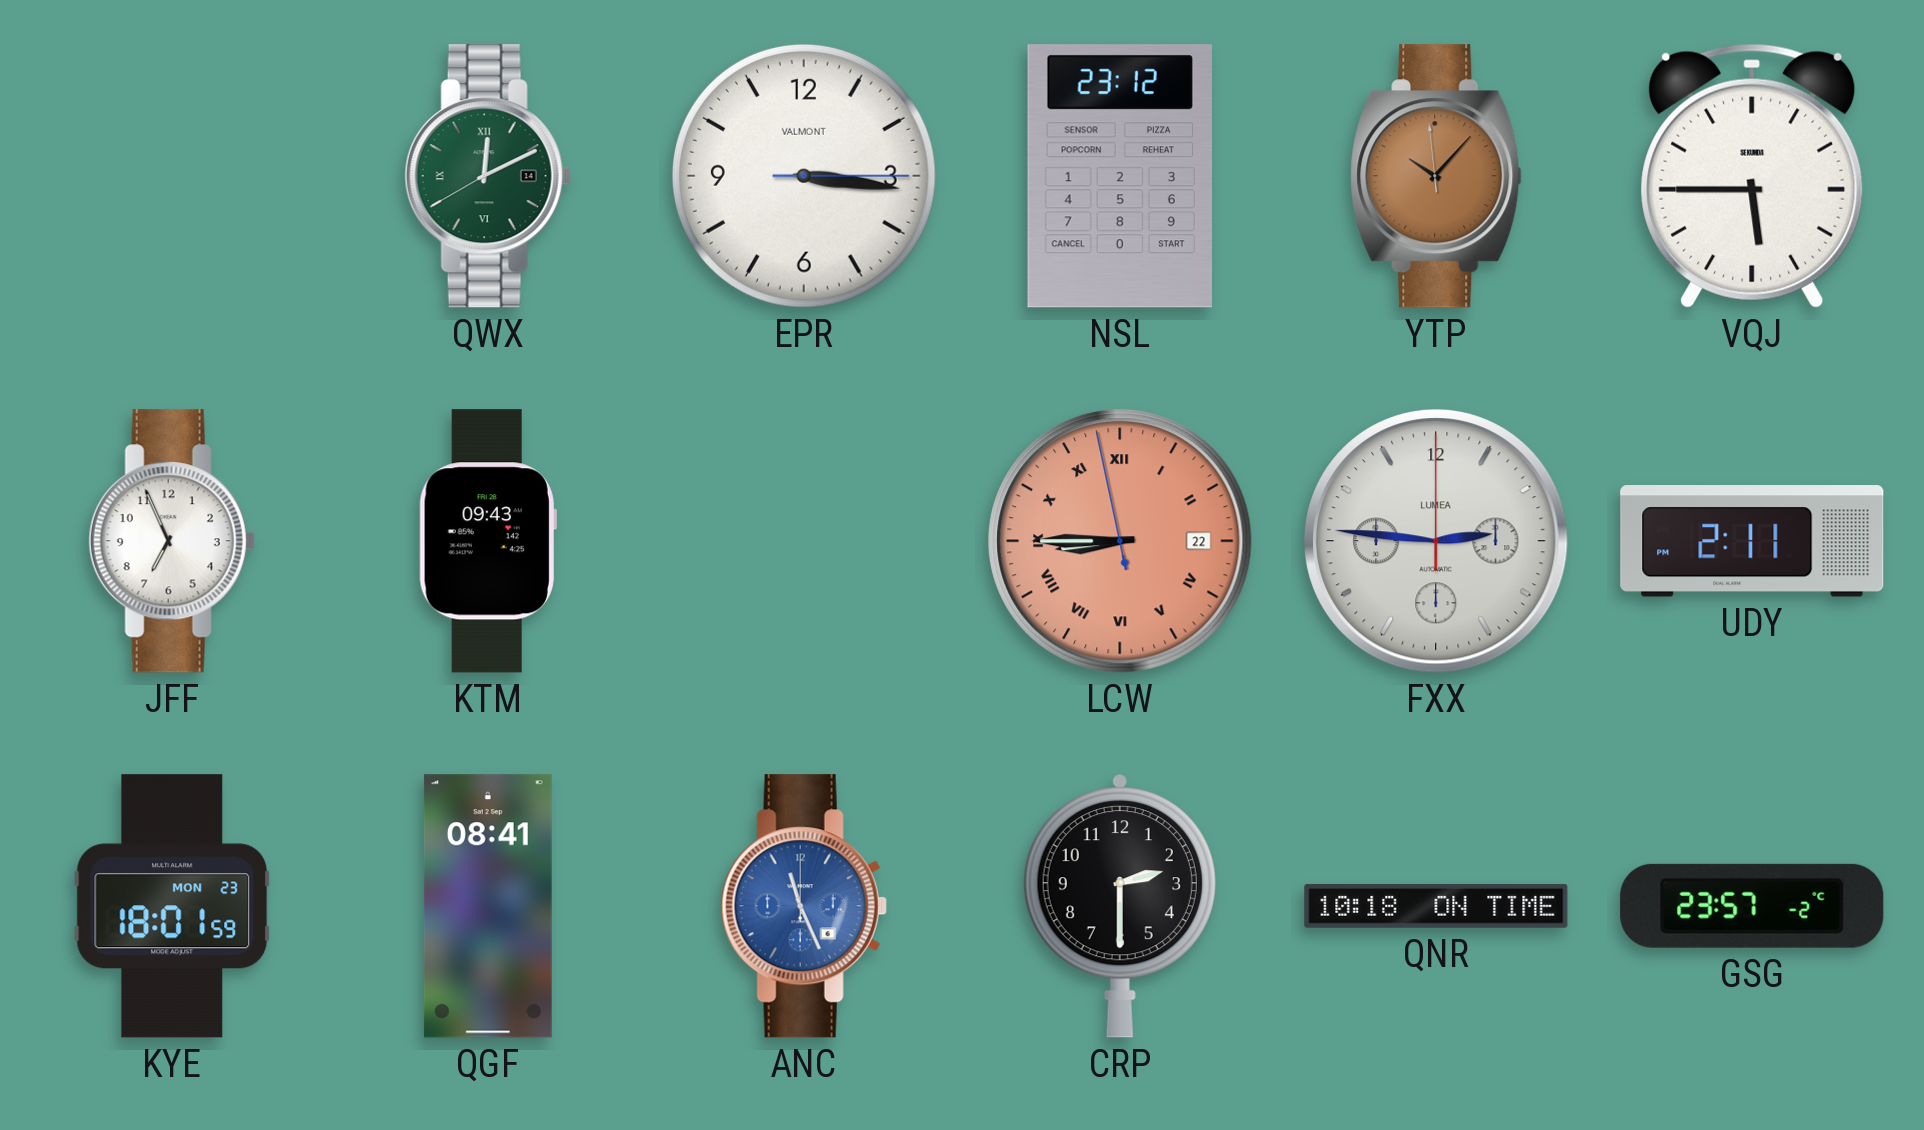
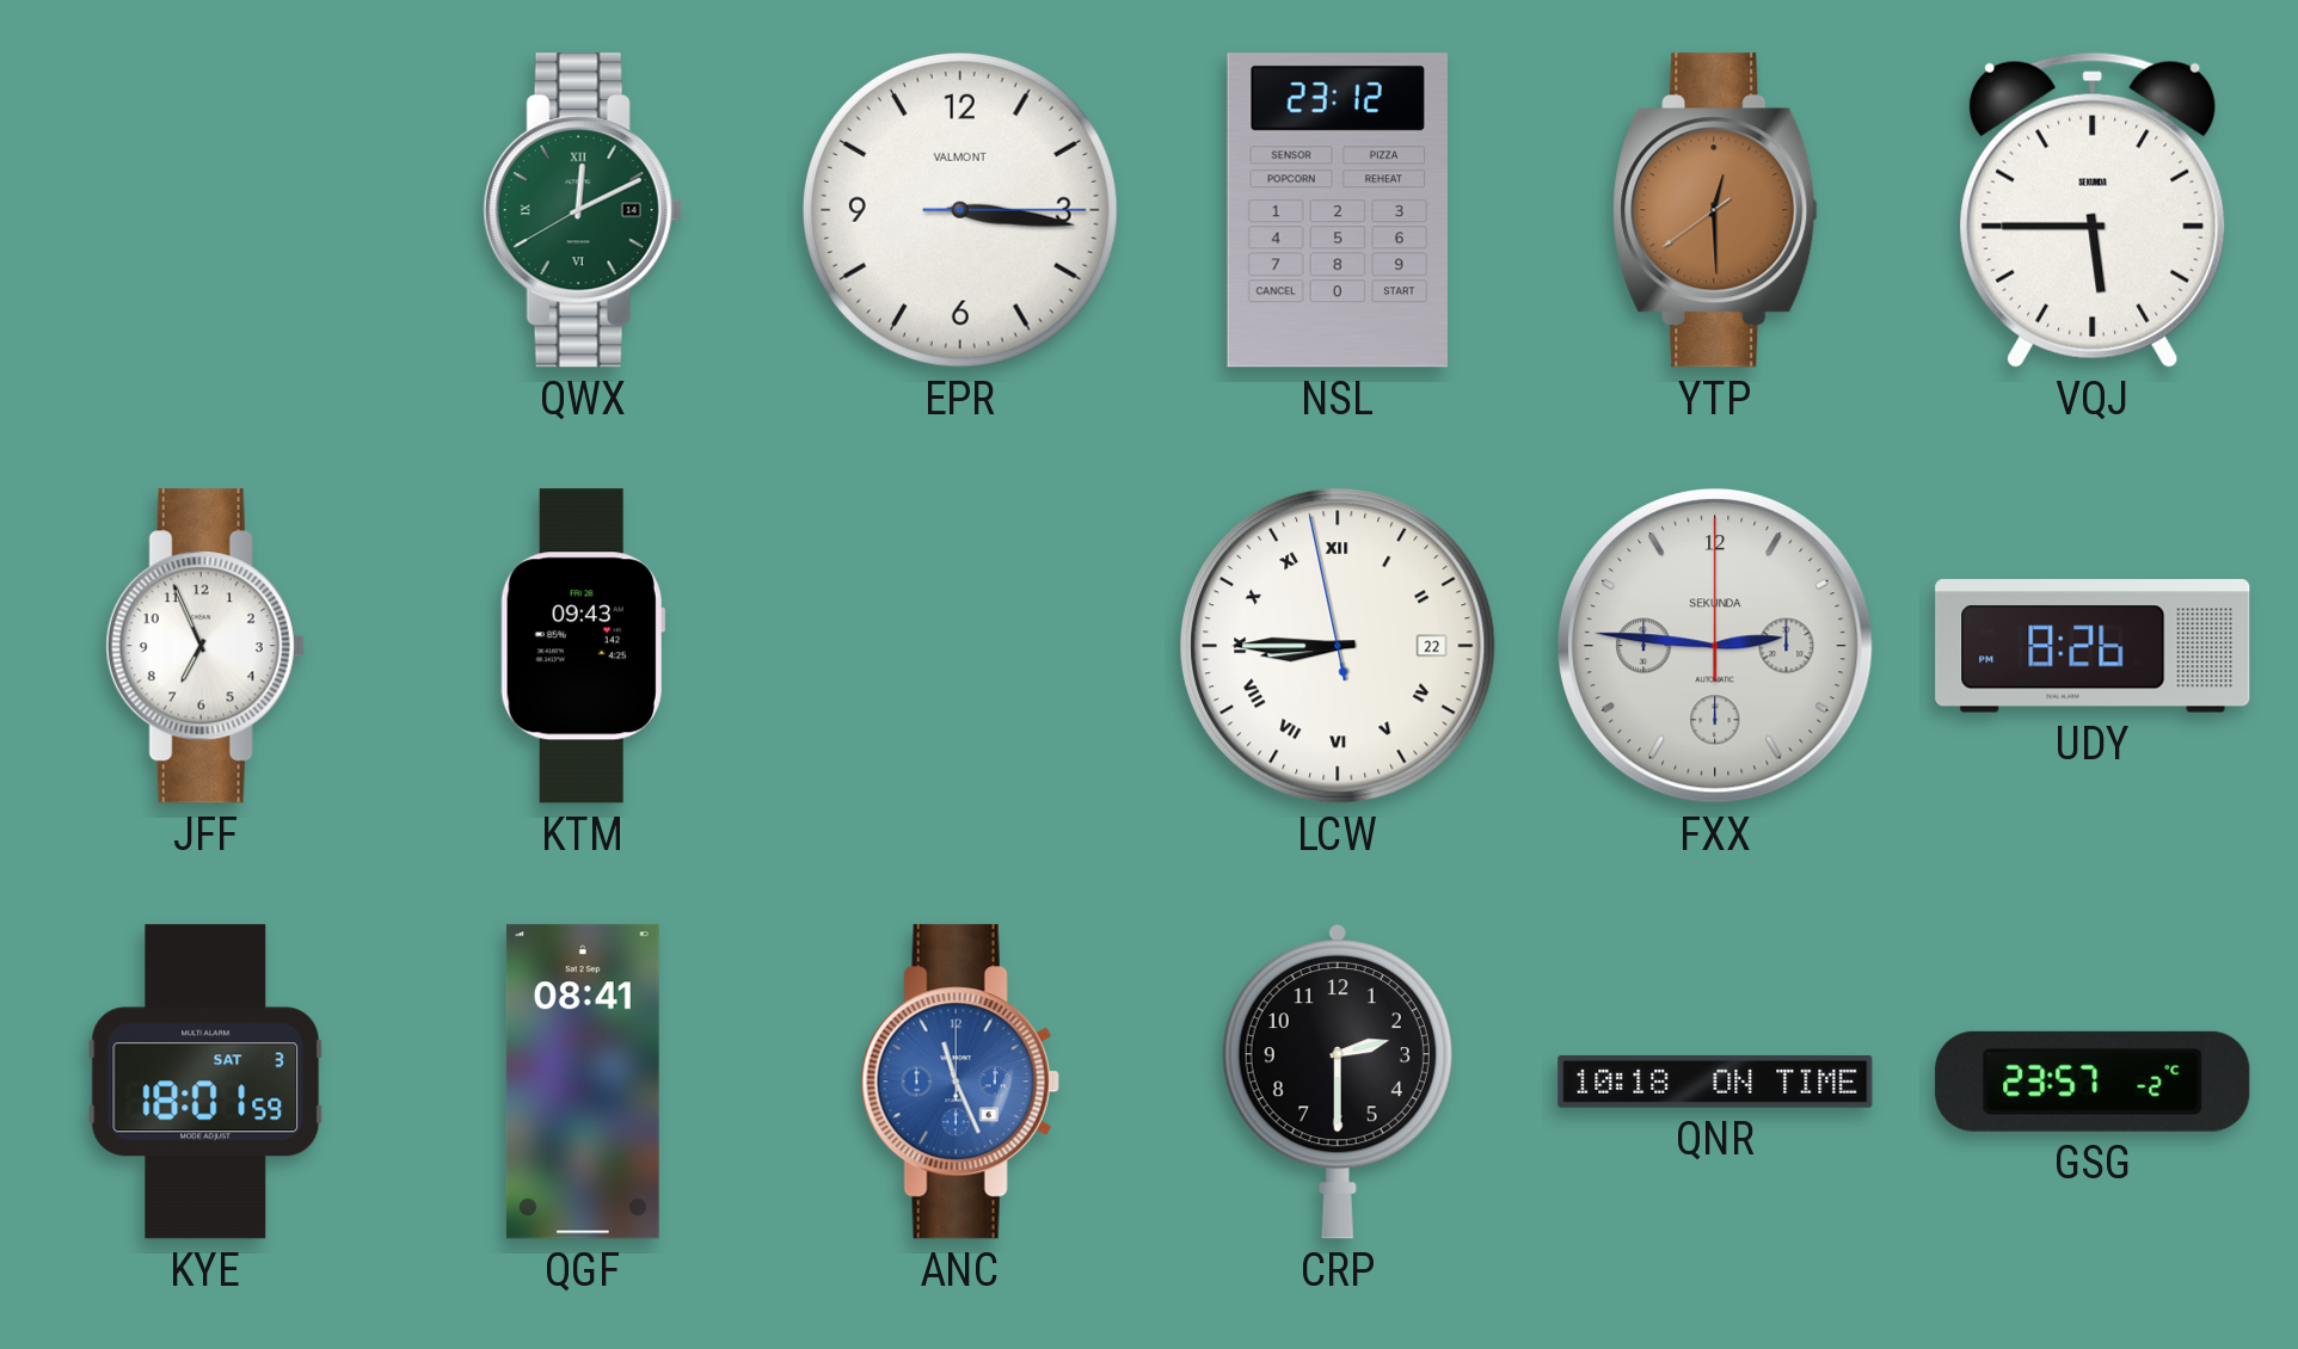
YTP: 10:06 -> 12:29
LCW dial: salmon -> white
FXX brand: LUMEA -> SEKUNDA
UDY: 2:11 -> 8:26
KYE date: MON 23 -> SAT 3
